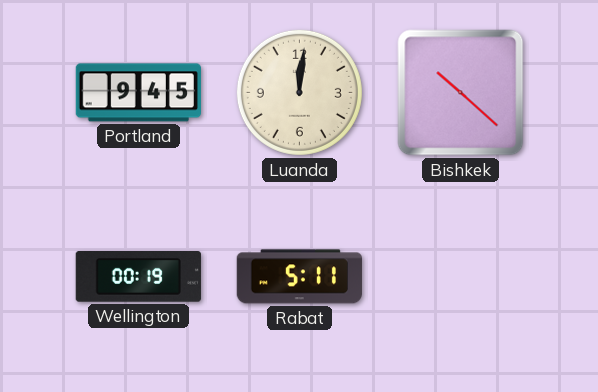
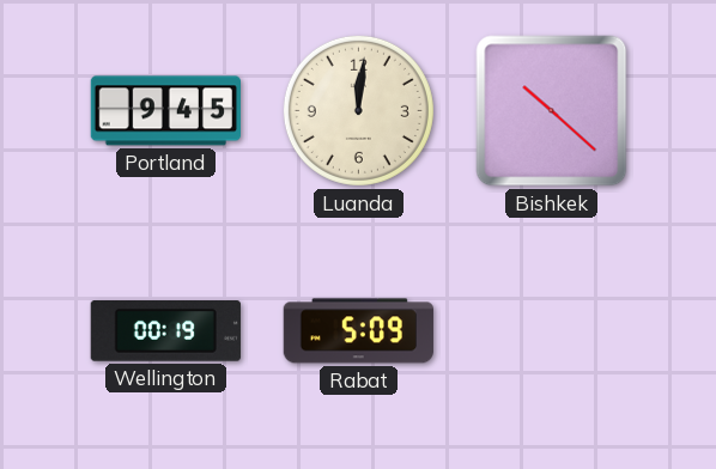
Rabat: 5:11 -> 5:09
